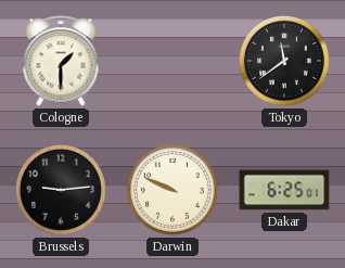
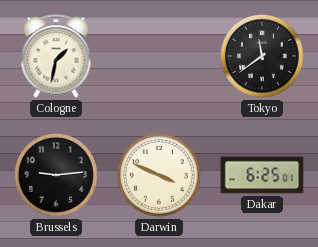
Cologne: 1:30 -> 1:32
Darwin: 9:49 -> 3:49
